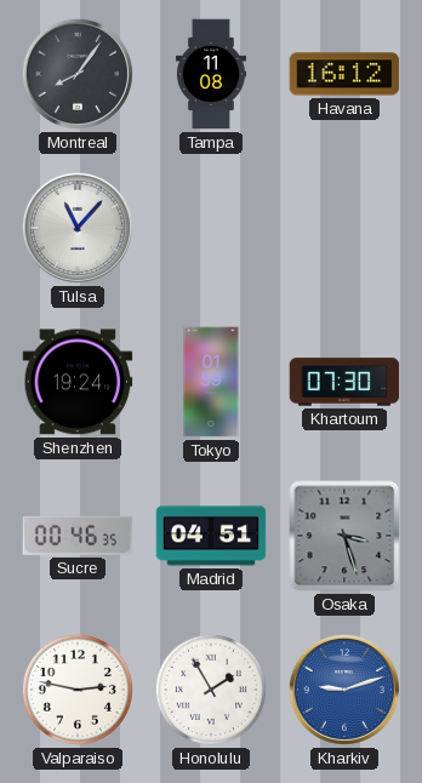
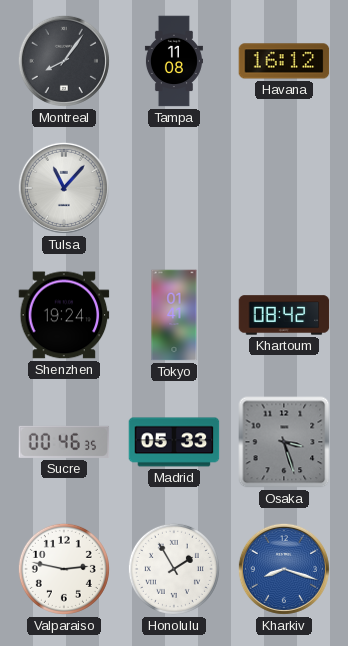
Tokyo: 01:59 -> 01:41
Khartoum: 07:30 -> 08:42
Madrid: 04:51 -> 05:33
Kharkiv: 9:12 -> 8:18
